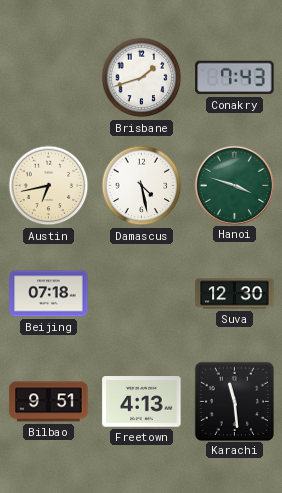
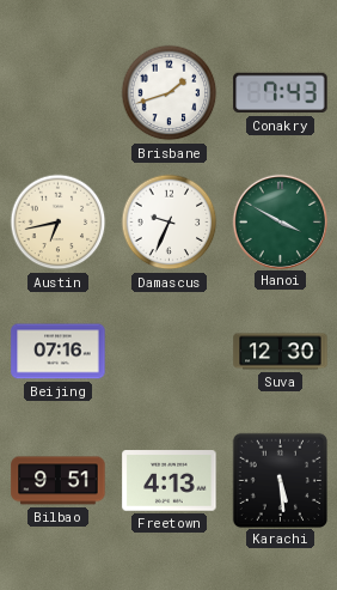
Damascus: 4:28 -> 9:34
Hanoi: 3:48 -> 3:50
Beijing: 07:18 -> 07:16
Karachi: 11:29 -> 5:29
